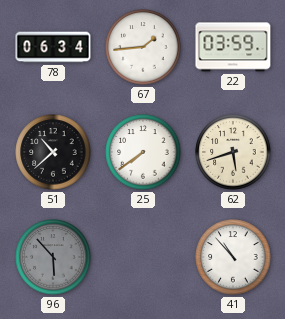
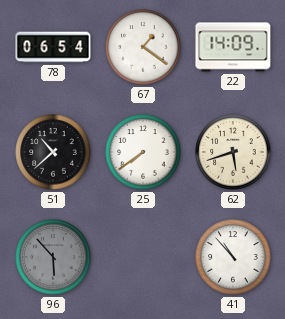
78: 06:34 -> 06:54
67: 1:44 -> 1:21
22: 03:59 -> 14:09
